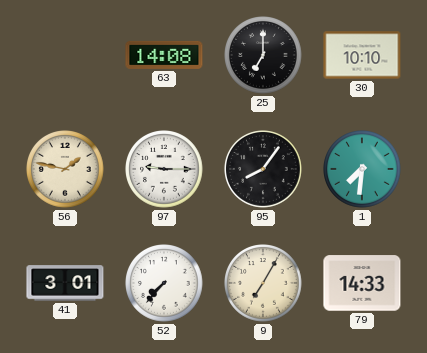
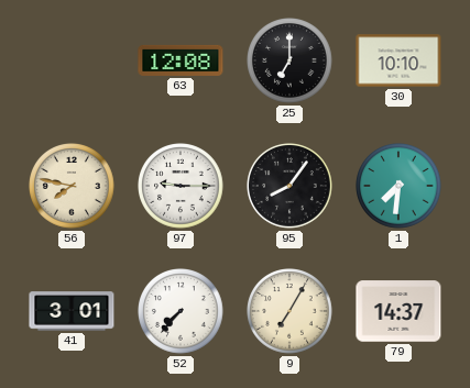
63: 14:08 -> 12:08
56: 1:47 -> 7:47
79: 14:33 -> 14:37
